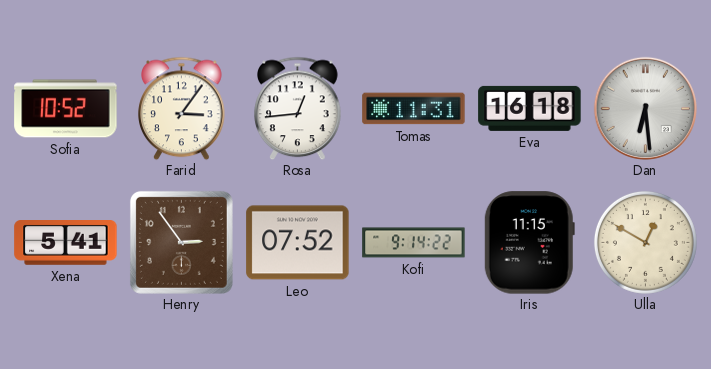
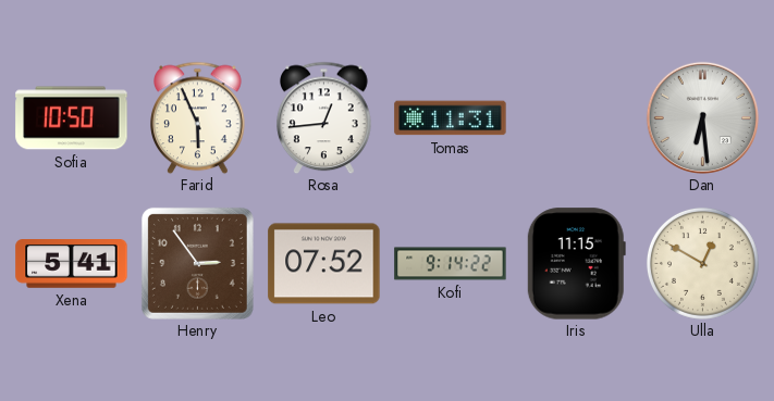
Sofia: 10:52 -> 10:50
Farid: 3:06 -> 5:56
Eva: 16:18 -> none
